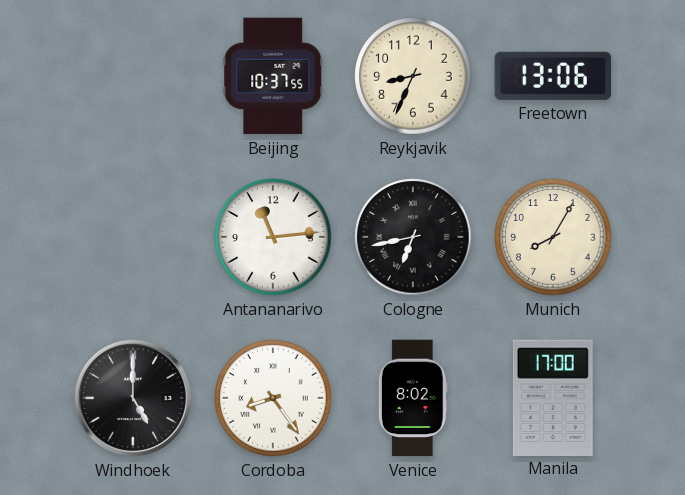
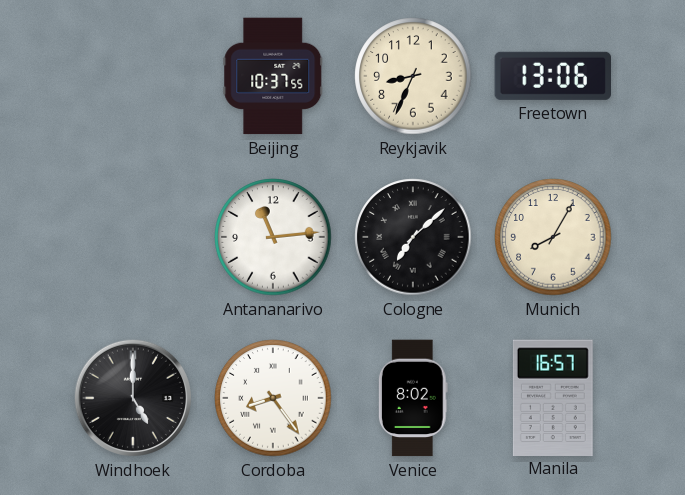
Cologne: 6:43 -> 7:08
Manila: 17:00 -> 16:57
